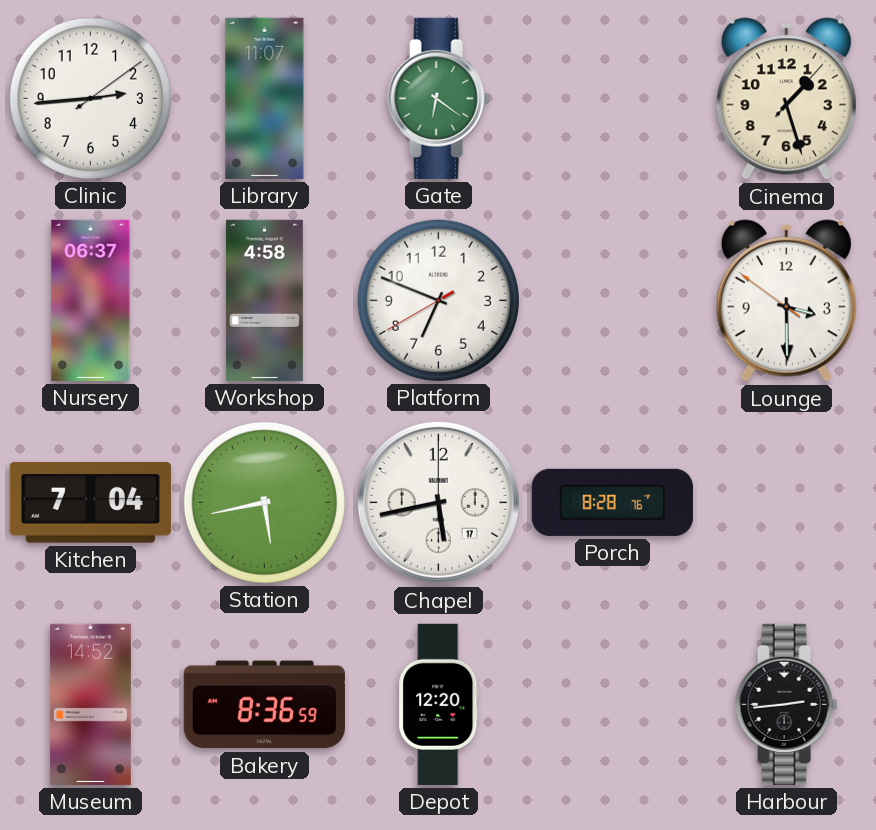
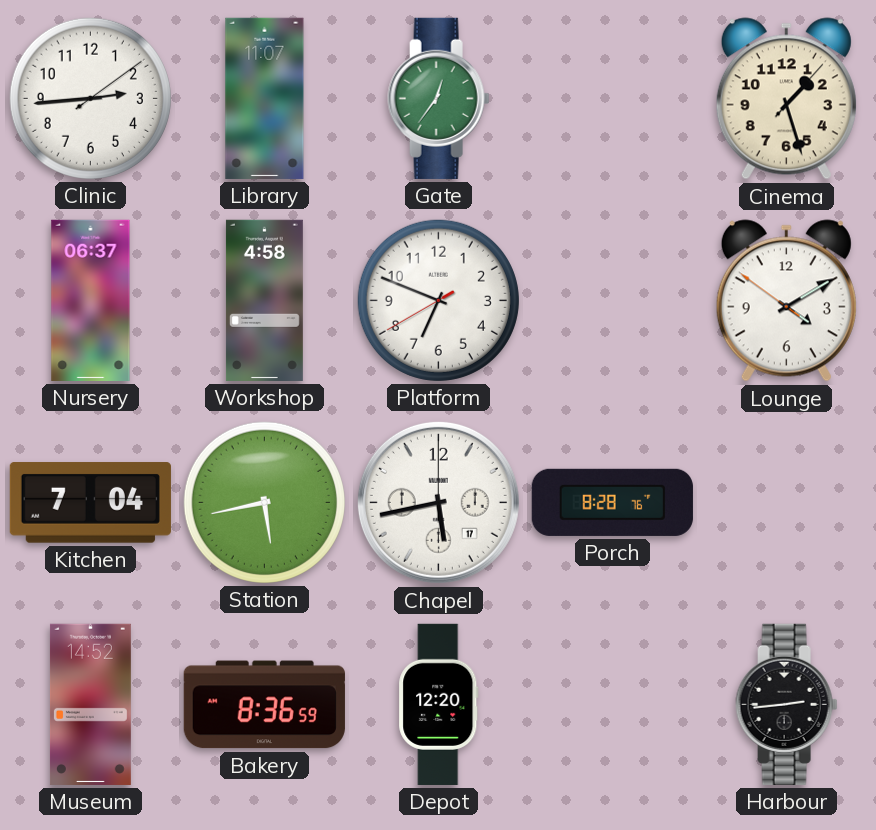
Gate: 6:21 -> 12:36
Lounge: 3:29 -> 4:09
